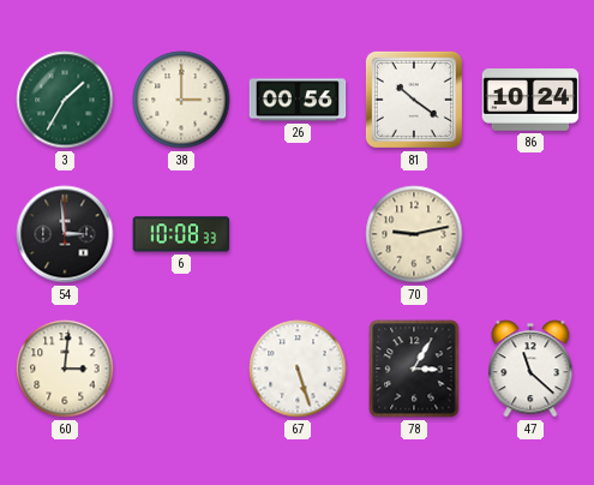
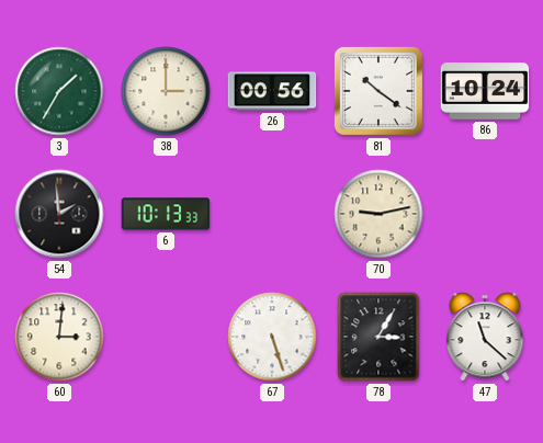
54: 2:59 -> 1:59
6: 10:08 -> 10:13
